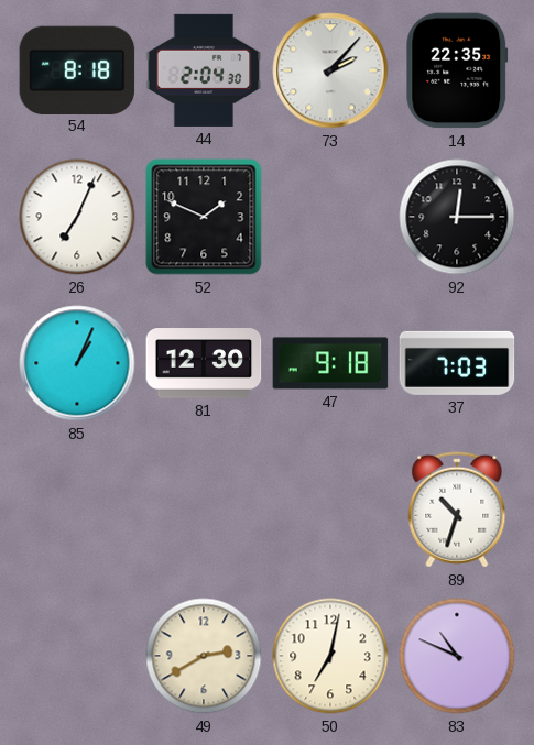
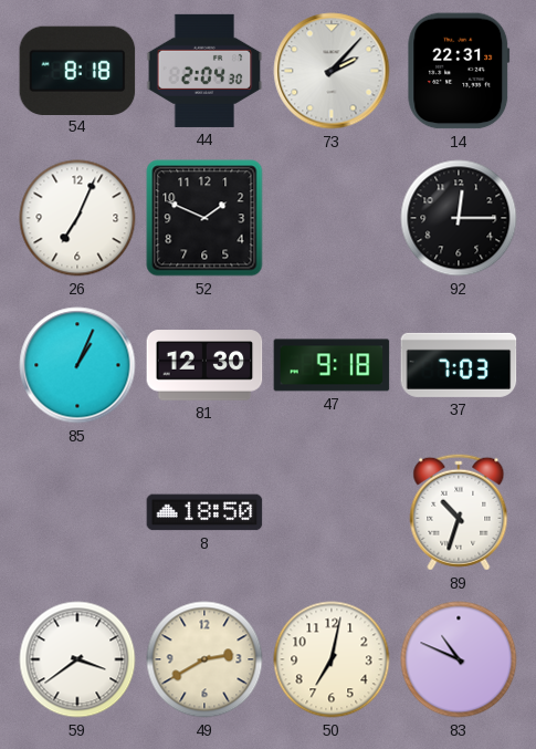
14: 22:35 -> 22:31
8: none -> 18:50
59: none -> 3:39
